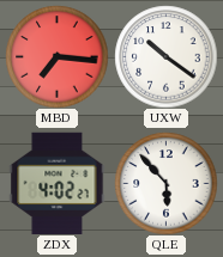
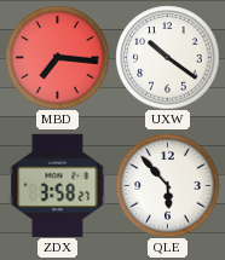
ZDX: 4:02 -> 3:58
